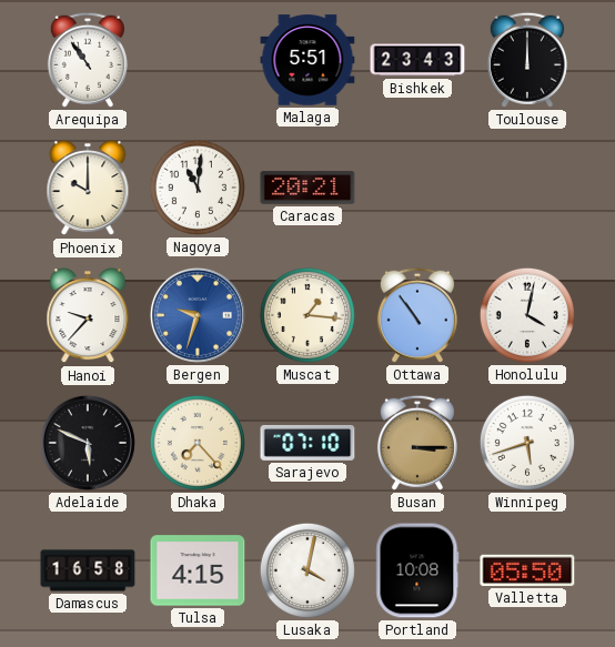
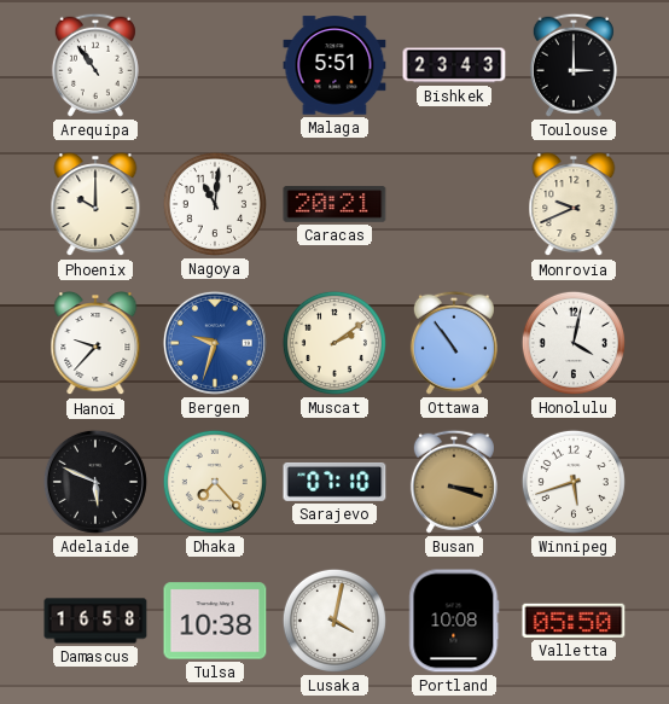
Toulouse: 12:00 -> 3:00
Monrovia: none -> 9:41
Muscat: 1:16 -> 2:09
Busan: 3:15 -> 3:18
Tulsa: 4:15 -> 10:38
